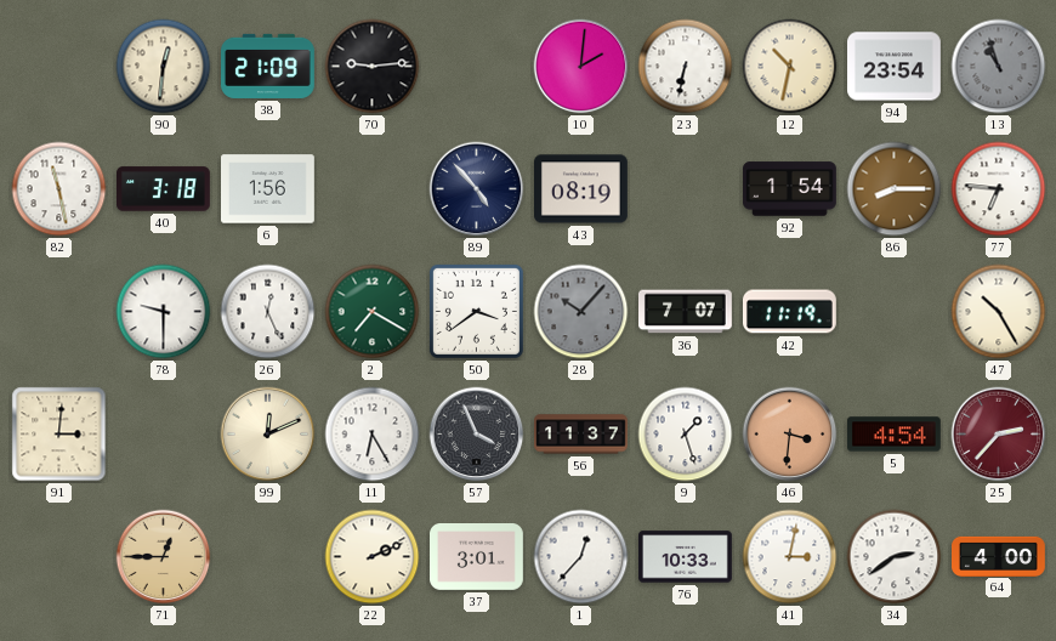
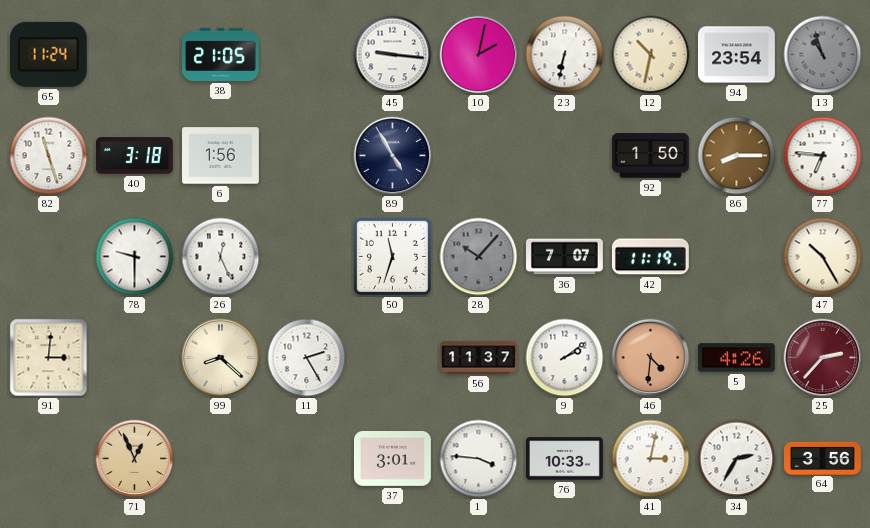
65: none -> 11:24
90: 12:31 -> none
38: 21:09 -> 21:05
70: 9:14 -> none
45: none -> 9:16
10: 2:01 -> 2:02
82: 11:28 -> 11:27
89: 4:53 -> 4:55
43: 08:19 -> none
92: 1:54 -> 1:50
2: 7:20 -> none
50: 3:39 -> 11:33
99: 12:11 -> 8:22
11: 6:25 -> 2:25
57: 3:56 -> none
9: 1:27 -> 2:09
46: 3:31 -> 4:31
5: 4:54 -> 4:26
71: 12:45 -> 12:56
22: 2:11 -> none
1: 12:37 -> 3:46
34: 2:39 -> 2:35
64: 4:00 -> 3:56
